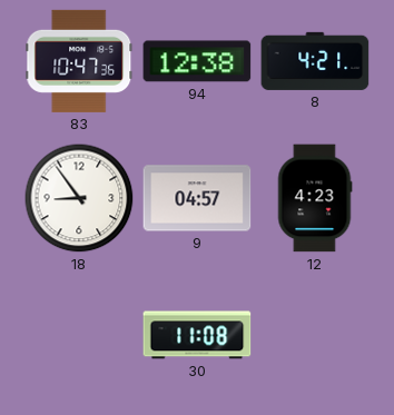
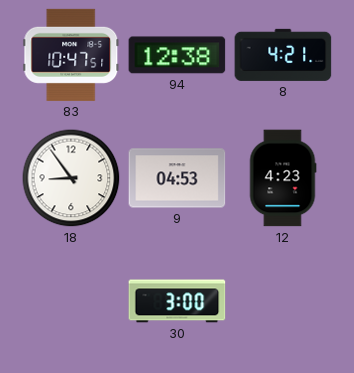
83: 10:47:36 -> 10:47:51
9: 04:57 -> 04:53
30: 11:08 -> 3:00
